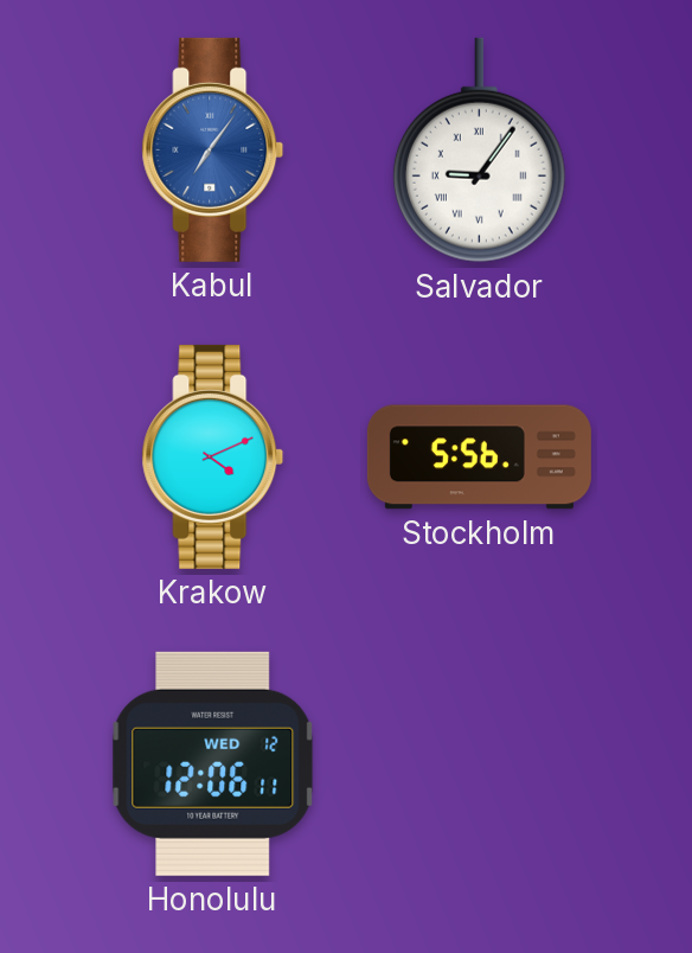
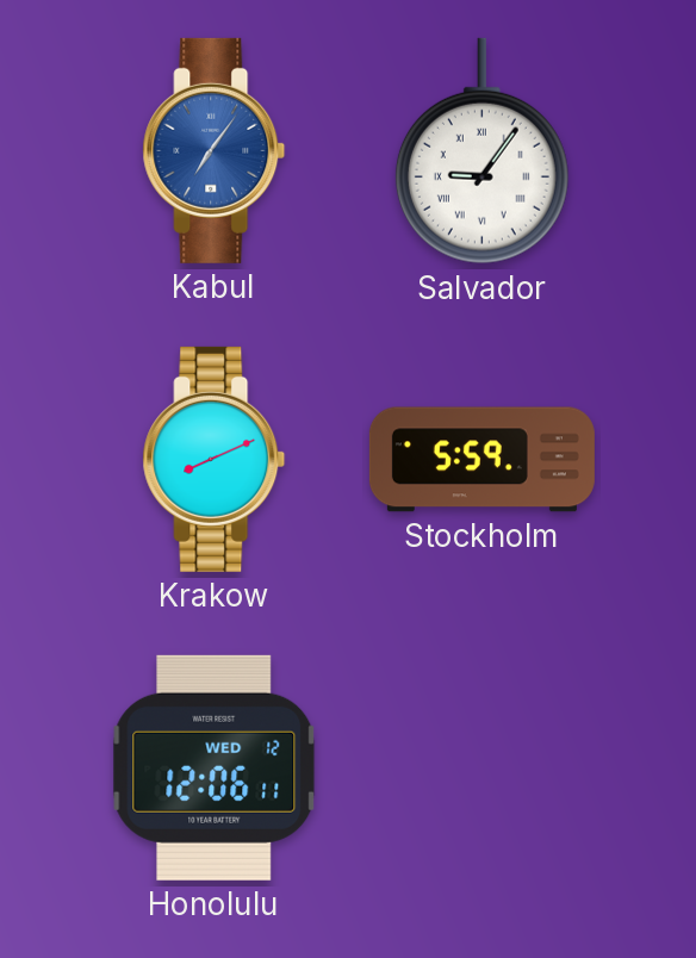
Krakow: 4:11 -> 8:11
Stockholm: 5:56 -> 5:59
